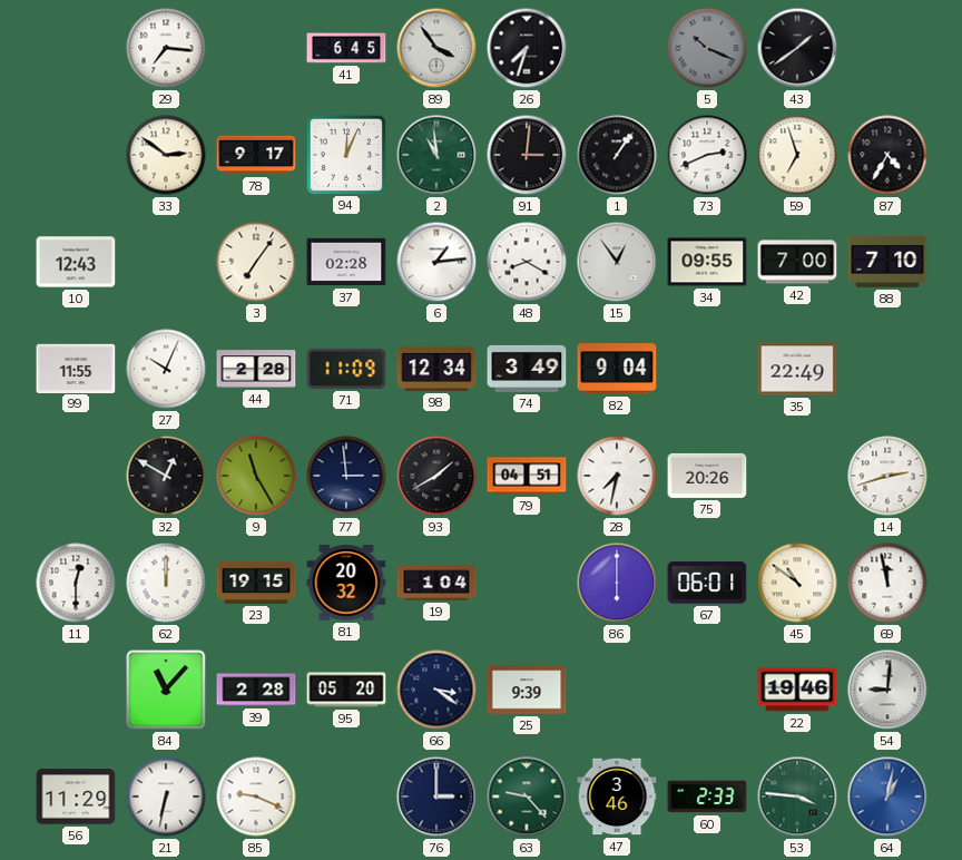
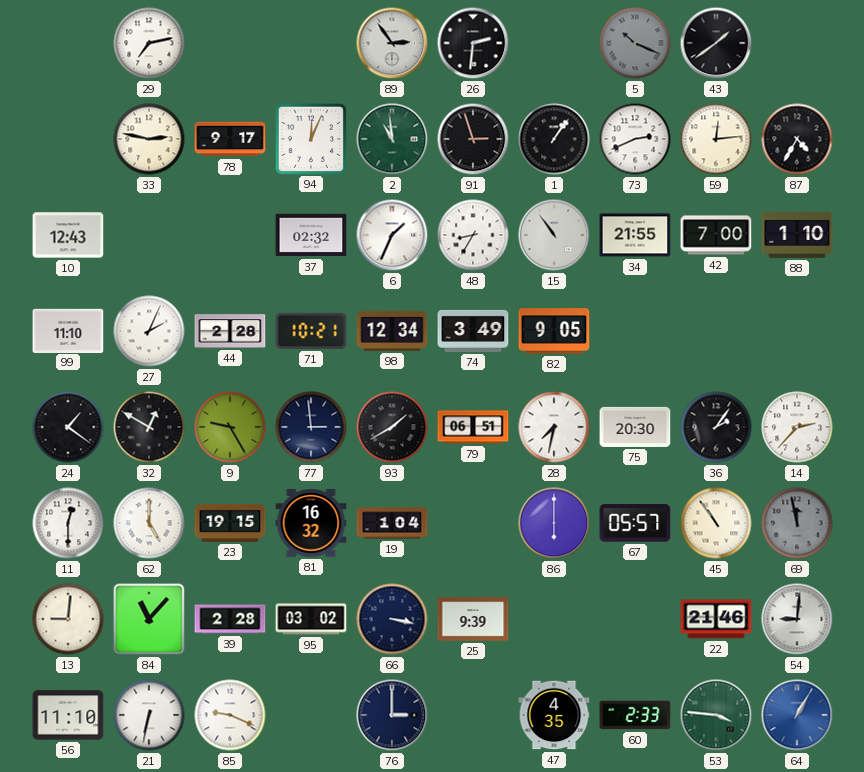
29: 7:16 -> 7:13
41: 6:45 -> none
89: 3:54 -> 2:54
26: 7:33 -> 2:31
33: 2:51 -> 2:47
91: 3:01 -> 2:57
59: 6:57 -> 12:14
3: 7:06 -> none
37: 02:28 -> 02:32
6: 1:14 -> 1:34
48: 8:20 -> 8:35
15: 12:54 -> 10:54
34: 09:55 -> 21:55
88: 7:10 -> 1:10
99: 11:55 -> 11:10
27: 10:04 -> 2:04
71: 11:09 -> 10:21
82: 9:04 -> 9:05
35: 22:49 -> none
24: none -> 1:21
9: 11:25 -> 9:25
79: 04:51 -> 06:51
75: 20:26 -> 20:30
36: none -> 2:06
14: 2:42 -> 2:37
62: 12:00 -> 5:00
81: 20:32 -> 16:32
67: 06:01 -> 05:57
45: 10:51 -> 10:54
69 dial: white -> grey
13: none -> 9:01
95: 05:20 -> 03:02
66: 3:21 -> 3:17
22: 19:46 -> 21:46
56: 11:29 -> 11:10
63: 9:23 -> none
47: 3:46 -> 4:35
64: 1:02 -> 1:05
